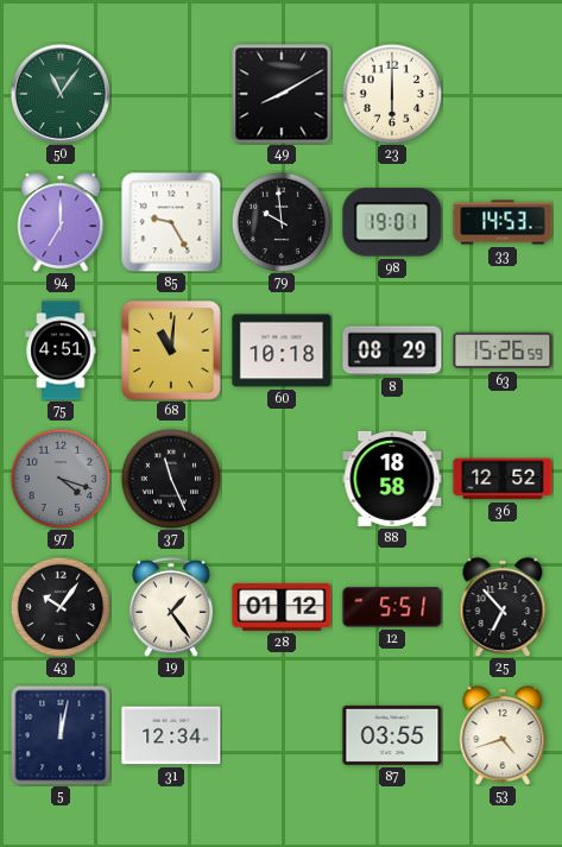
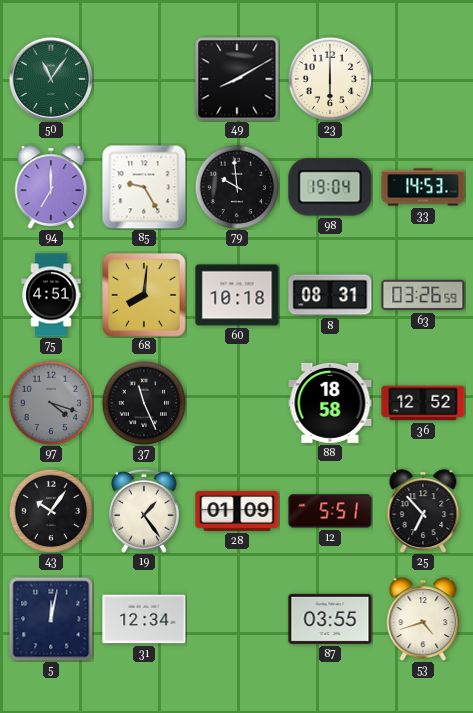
98: 19:01 -> 19:04
68: 11:01 -> 8:01
8: 08:29 -> 08:31
63: 15:26 -> 03:26
28: 01:12 -> 01:09
